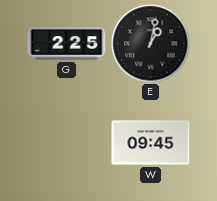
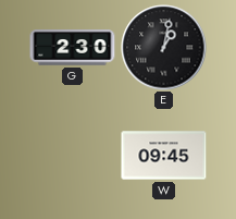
G: 2:25 -> 2:30
